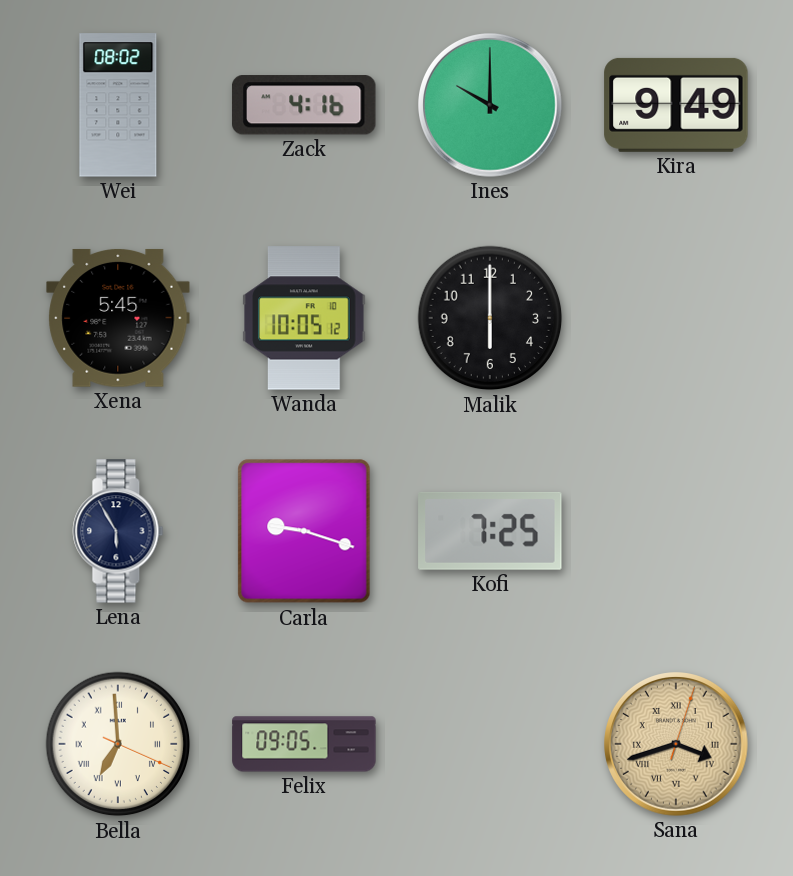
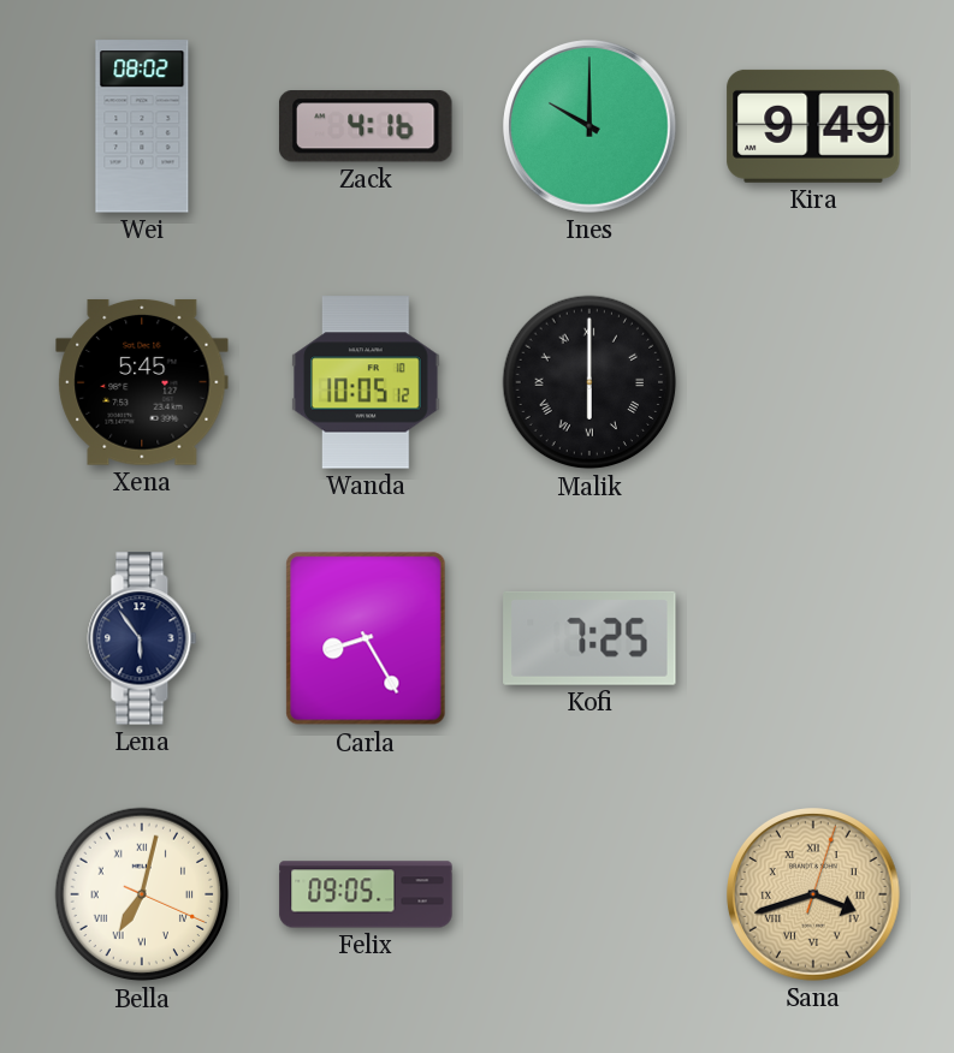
Malik numerals: Arabic -> Roman
Lena: 5:55 -> 5:54
Carla: 9:18 -> 8:25
Bella: 6:59 -> 7:02
